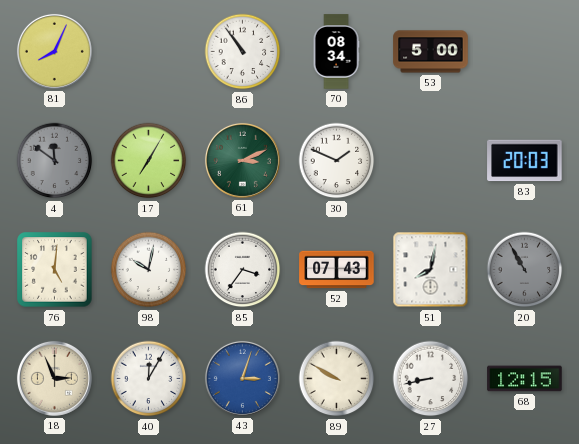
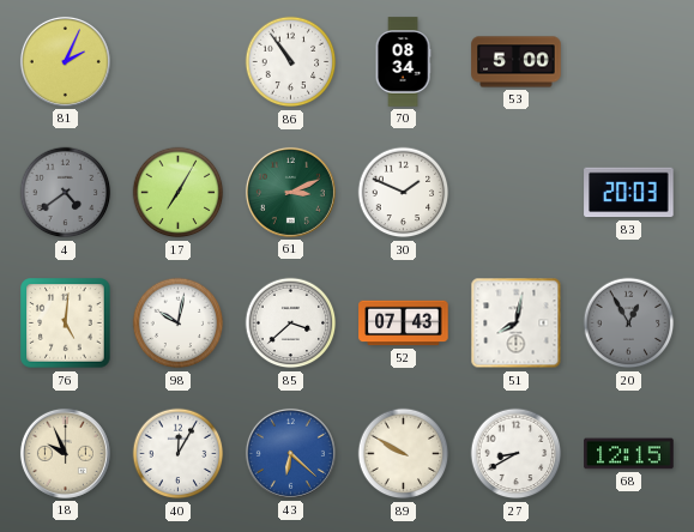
81: 8:04 -> 2:04
4: 11:51 -> 4:39
85: 3:36 -> 3:38
20: 10:55 -> 12:55
18: 2:56 -> 9:56
43: 3:03 -> 6:22
27: 8:43 -> 8:40
